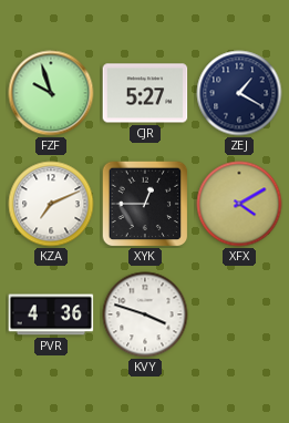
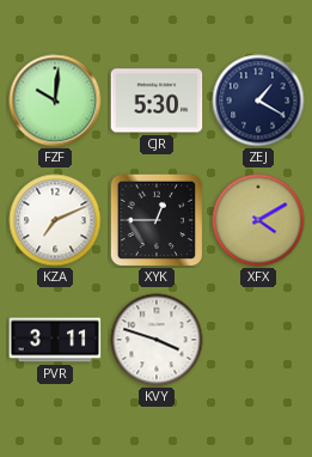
FZF: 9:57 -> 10:01
CJR: 5:27 -> 5:30
PVR: 4:36 -> 3:11
